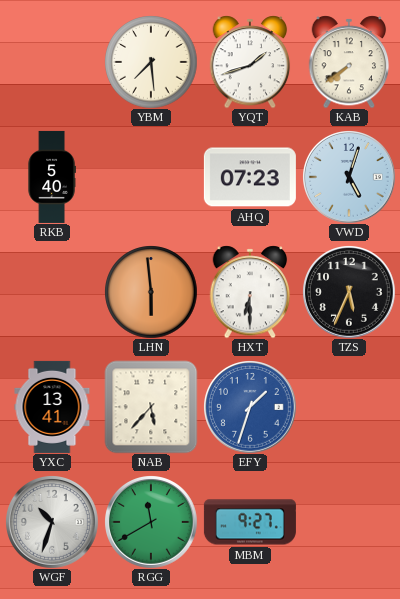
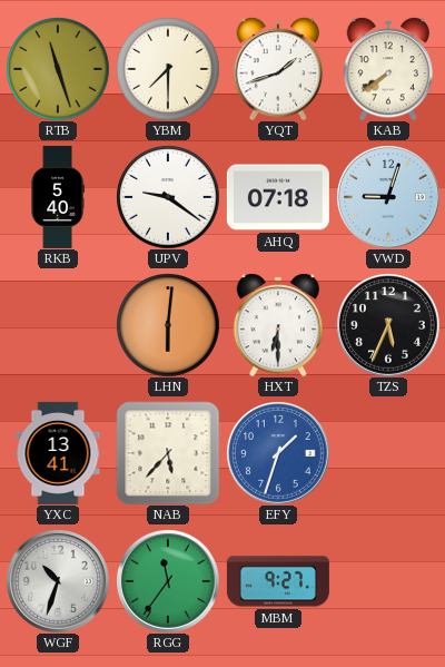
RTB: none -> 11:27
YBM: 7:29 -> 7:30
UPV: none -> 9:21
AHQ: 07:23 -> 07:18
VWD: 5:03 -> 9:03
LHN: 5:59 -> 6:01
RGG: 11:40 -> 11:36
